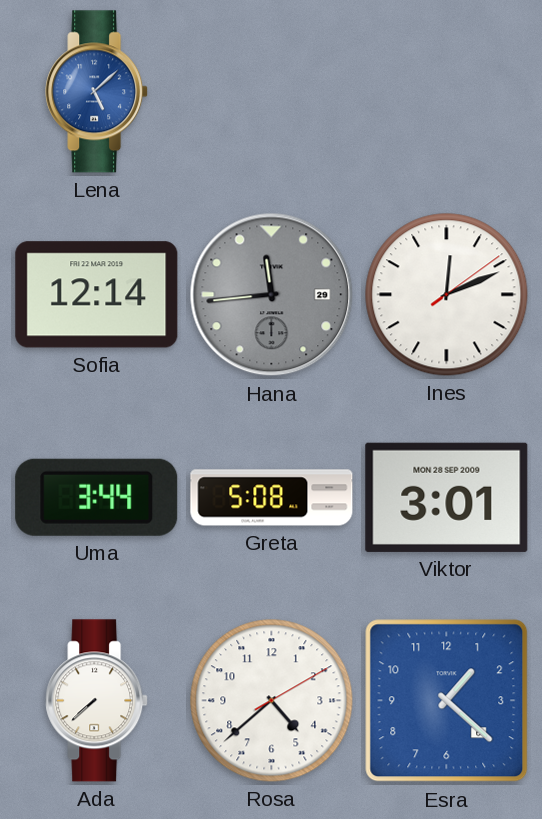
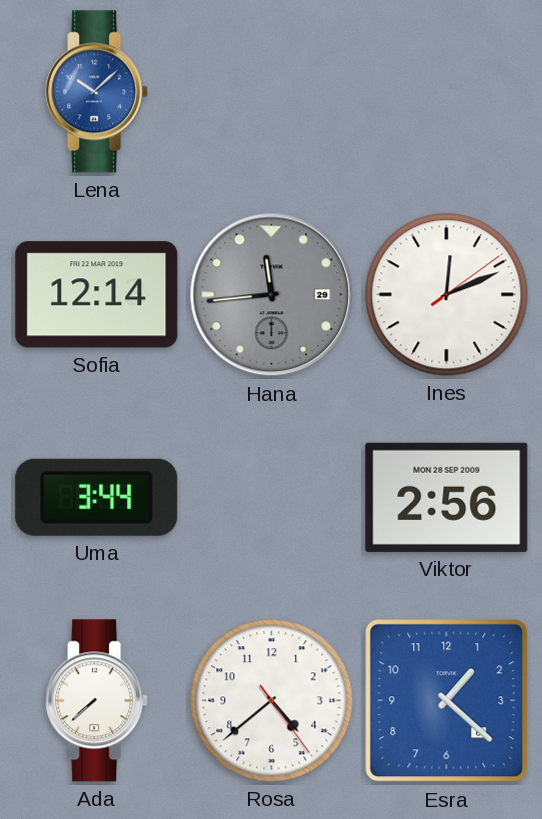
Lena: 5:08 -> 10:08
Greta: 5:08 -> none
Viktor: 3:01 -> 2:56
Rosa: 4:38:10 -> 4:38:24
